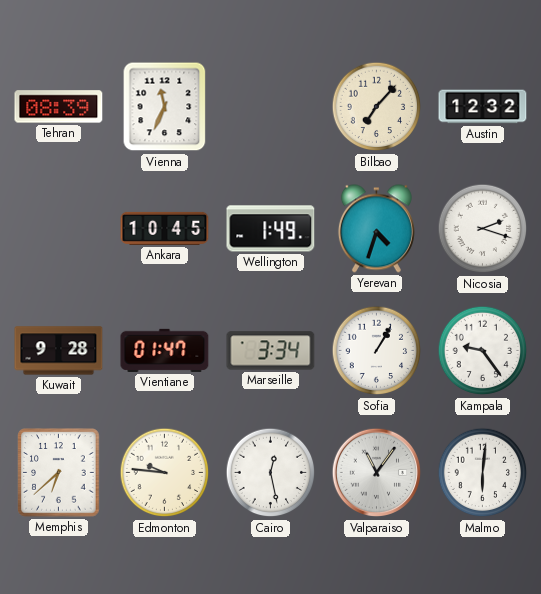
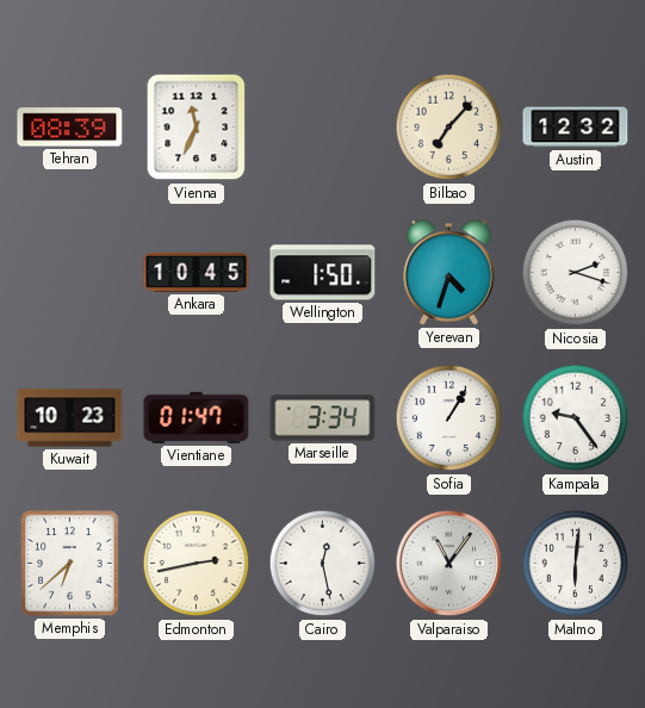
Wellington: 1:49 -> 1:50
Kuwait: 9:28 -> 10:23
Edmonton: 9:46 -> 2:43
